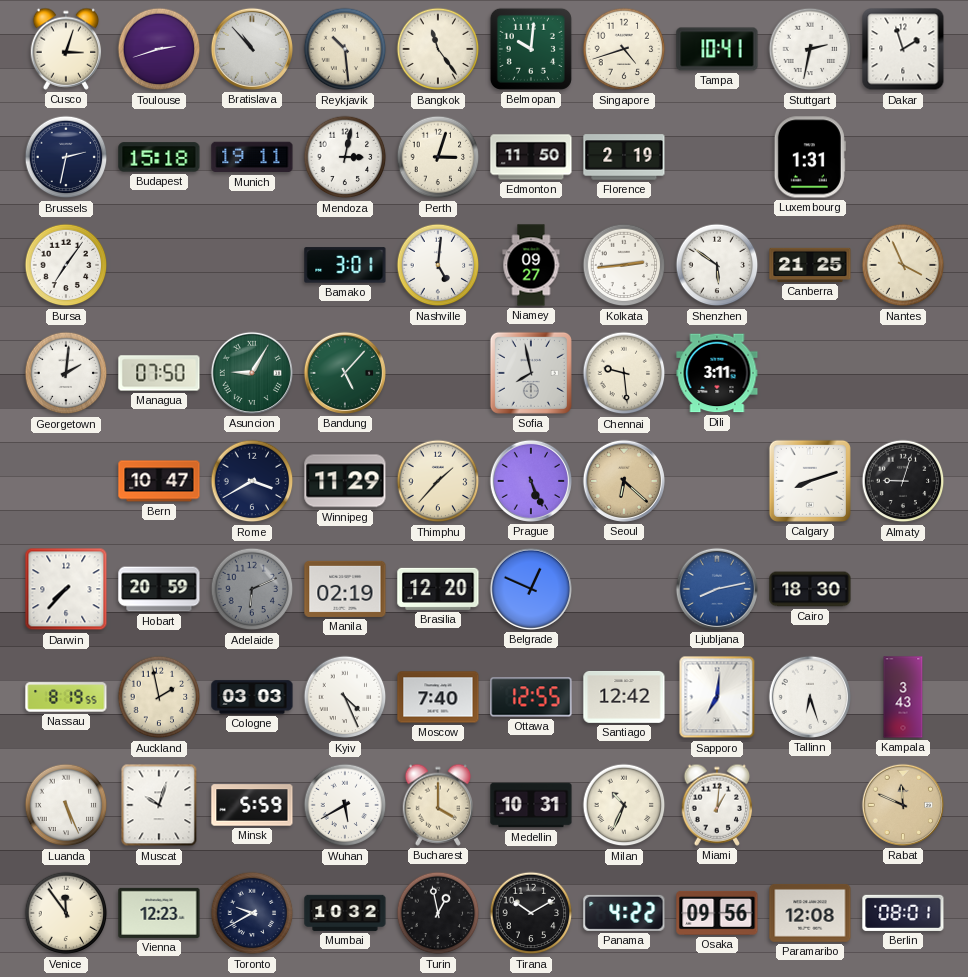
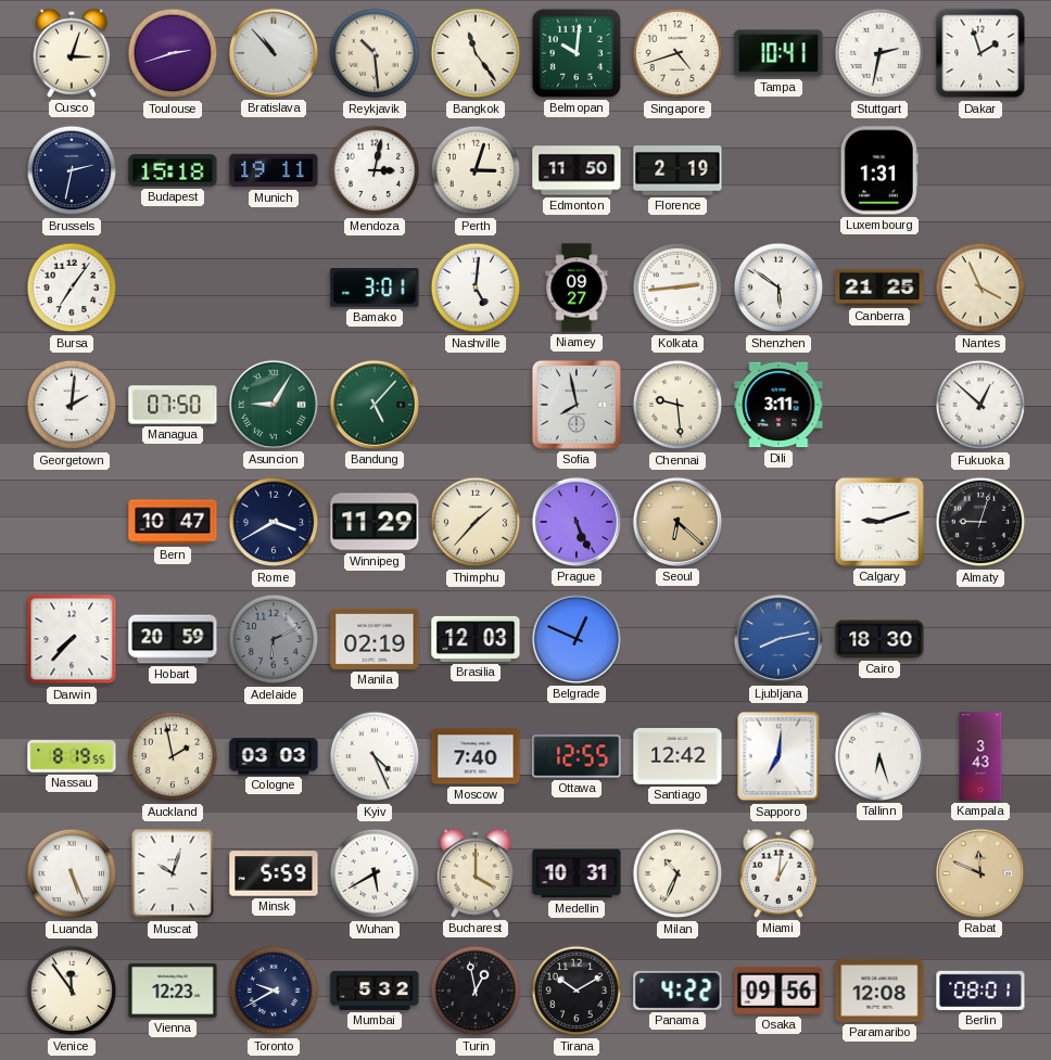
Fukuoka: none -> 12:52
Calgary: 8:12 -> 9:12
Brasilia: 12:20 -> 12:03
Mumbai: 10:32 -> 5:32
